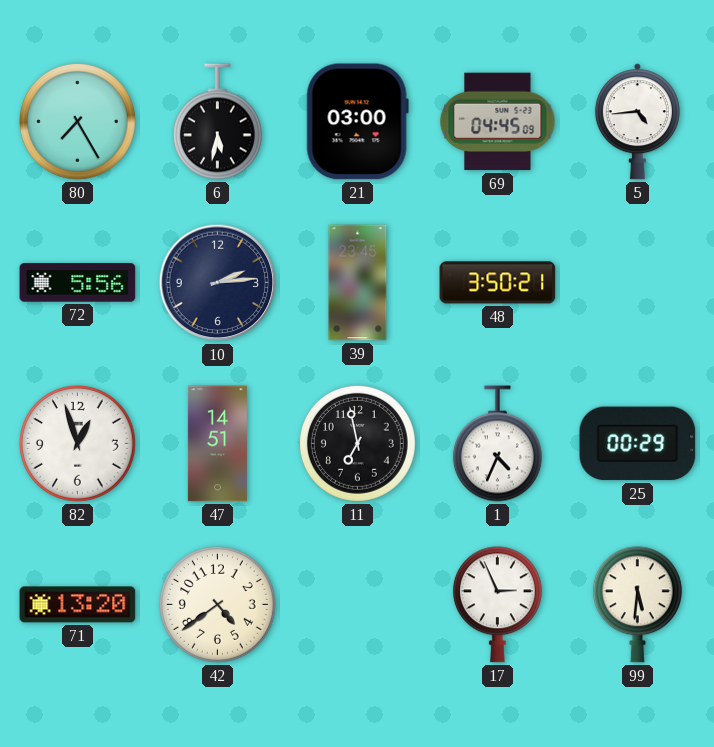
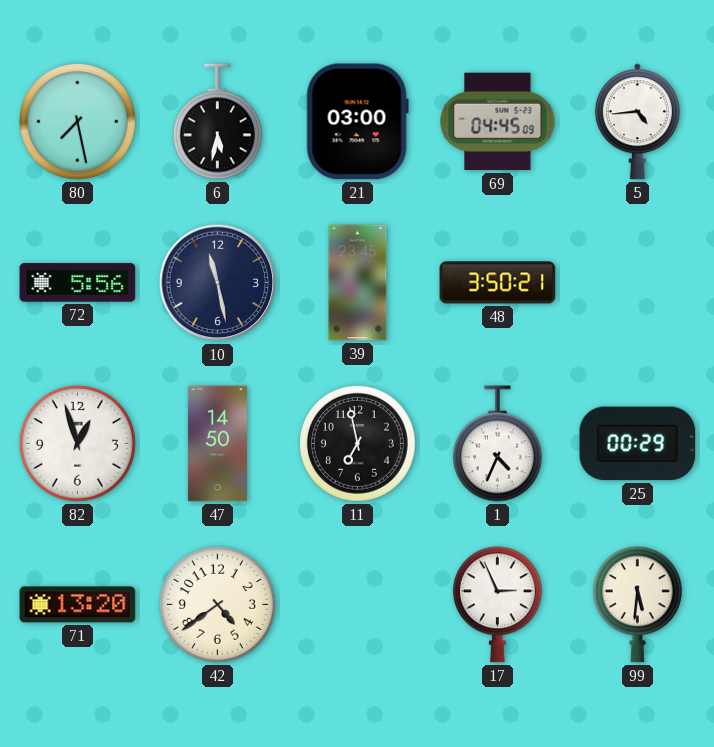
80: 7:25 -> 7:28
10: 2:14 -> 11:28
47: 14:51 -> 14:50
